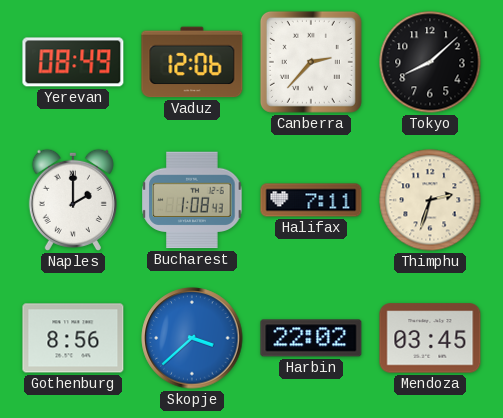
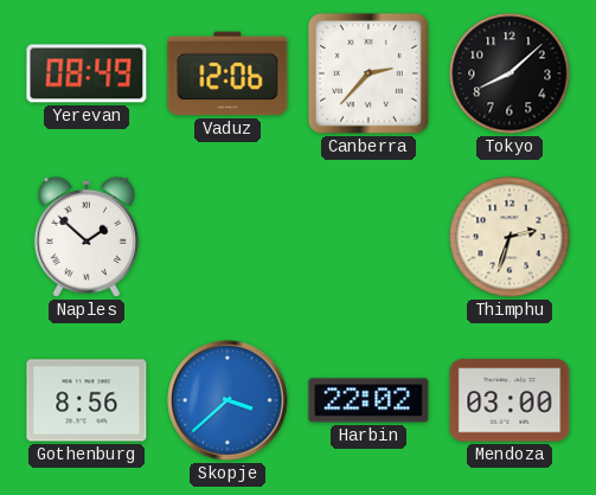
Naples: 2:00 -> 1:52
Bucharest: 1:08 -> none
Halifax: 7:11 -> none
Mendoza: 03:45 -> 03:00
